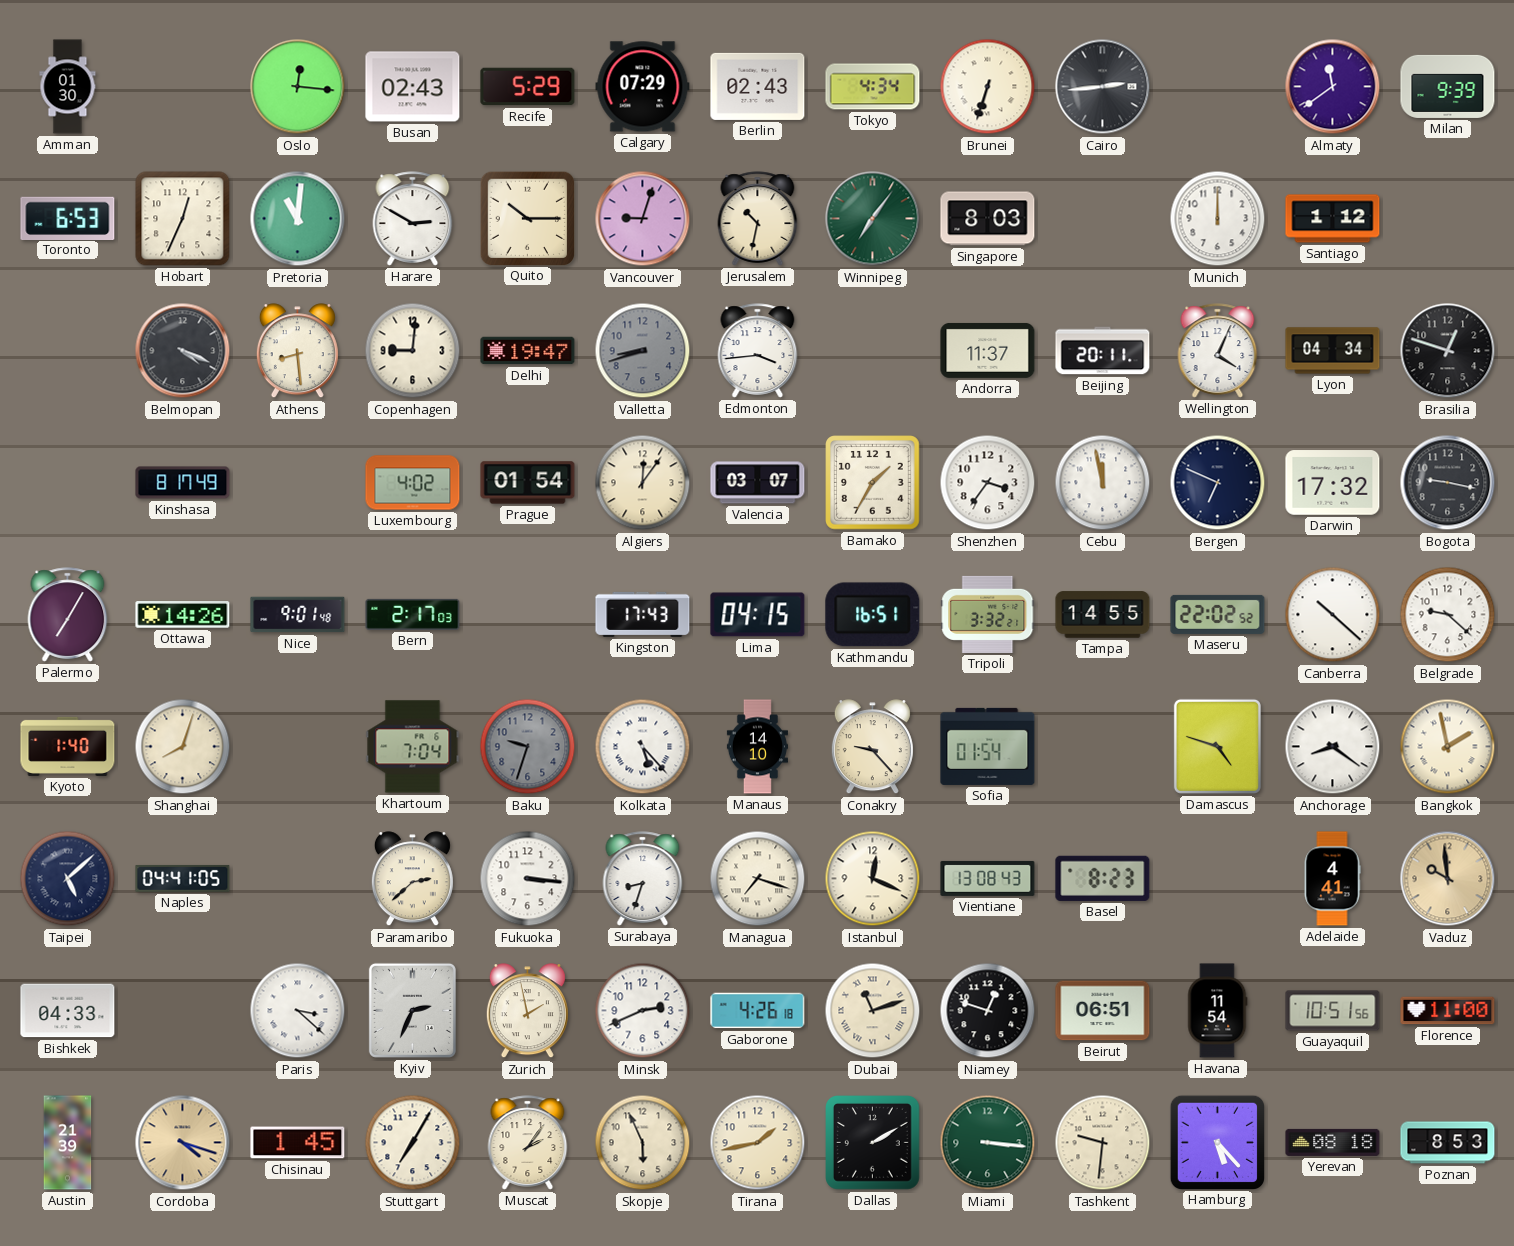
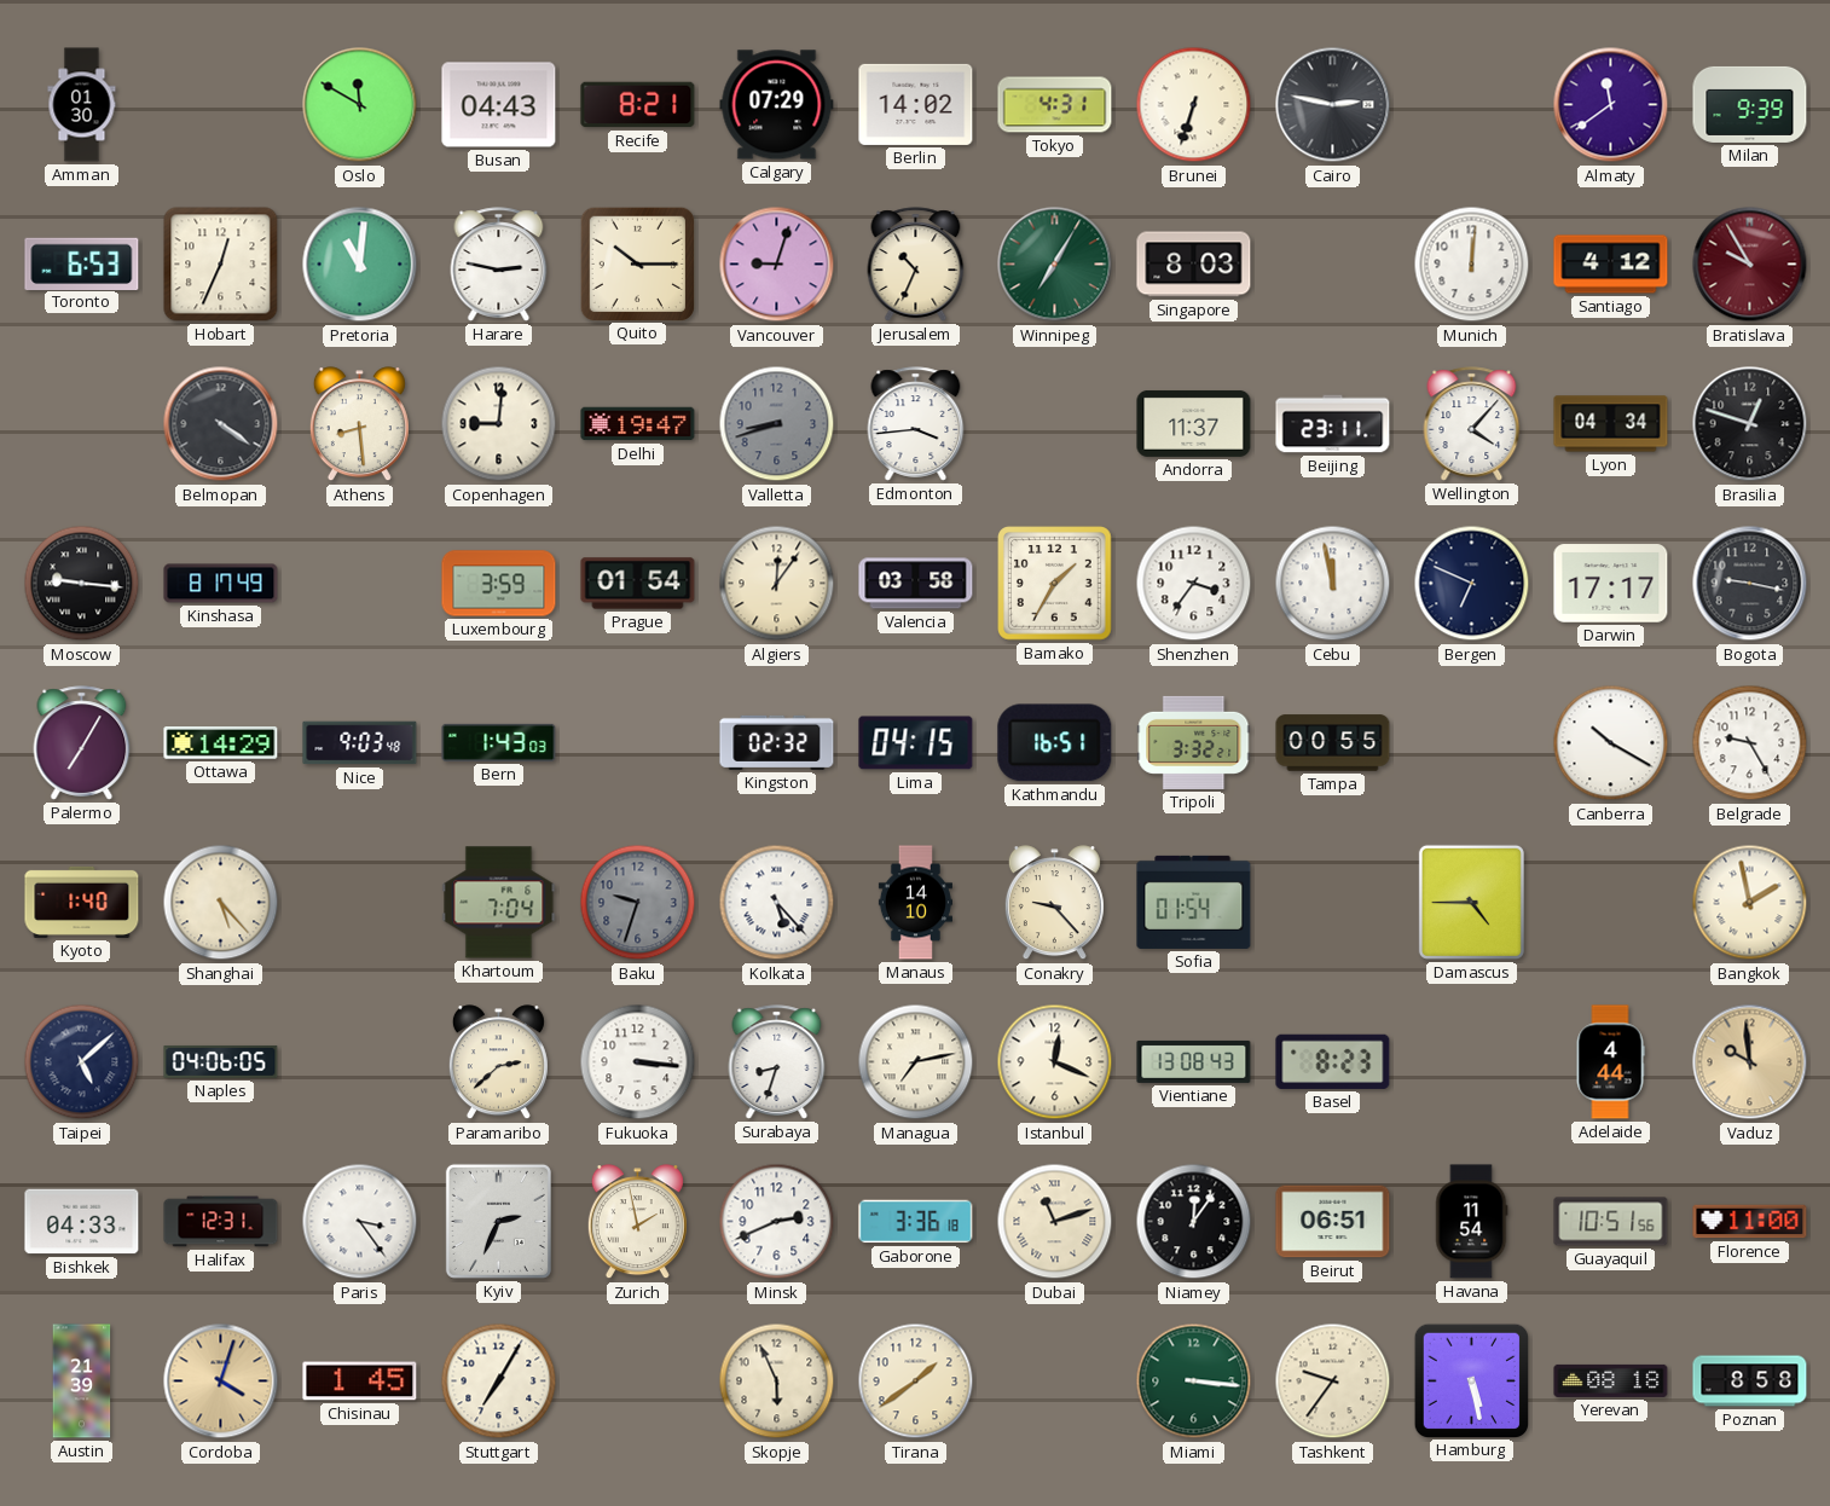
Oslo: 12:16 -> 11:50
Busan: 02:43 -> 04:43
Recife: 5:29 -> 8:21
Berlin: 02:43 -> 14:02
Tokyo: 4:34 -> 4:31
Cairo: 2:44 -> 2:47
Harare: 2:50 -> 2:47
Jerusalem: 10:32 -> 10:34
Winnipeg: 7:06 -> 7:05
Munich: 12:00 -> 12:01
Santiago: 1:12 -> 4:12
Bratislava: none -> 9:55
Belmopan: 4:19 -> 4:21
Beijing: 20:11 -> 23:11
Wellington: 4:04 -> 4:07
Moscow: none -> 9:16
Luxembourg: 4:02 -> 3:59
Valencia: 03:07 -> 03:58
Darwin: 17:32 -> 17:17
Ottawa: 14:26 -> 14:29
Nice: 9:01 -> 9:03
Bern: 2:17 -> 1:43
Kingston: 17:43 -> 02:32
Tampa: 14:55 -> 00:55
Maseru: 22:02 -> none
Canberra: 10:22 -> 10:20
Belgrade: 9:22 -> 9:25
Shanghai: 8:03 -> 5:23
Damascus: 4:48 -> 4:45
Anchorage: 8:21 -> none
Naples: 04:41 -> 04:06
Managua: 7:18 -> 7:13
Adelaide: 4:41 -> 4:44
Halifax: none -> 12:31
Paris: 3:22 -> 3:24
Gaborone: 4:26 -> 3:36
Niamey: 12:48 -> 12:06
Cordoba: 4:18 -> 4:03
Muscat: 2:06 -> none
Tirana: 1:43 -> 1:39
Dallas: 2:10 -> none
Tashkent: 9:31 -> 9:36
Hamburg: 5:23 -> 5:28
Poznan: 8:53 -> 8:58
